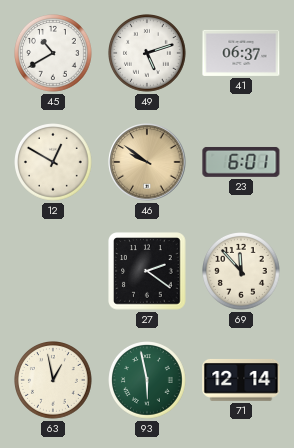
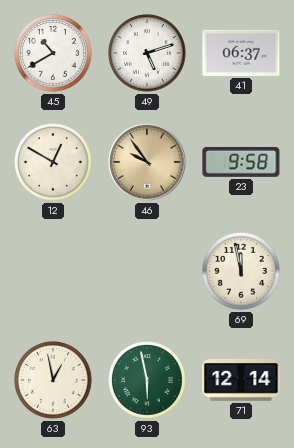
46: 9:51 -> 9:54
23: 6:01 -> 9:58
27: 2:21 -> none
69: 11:53 -> 11:58
